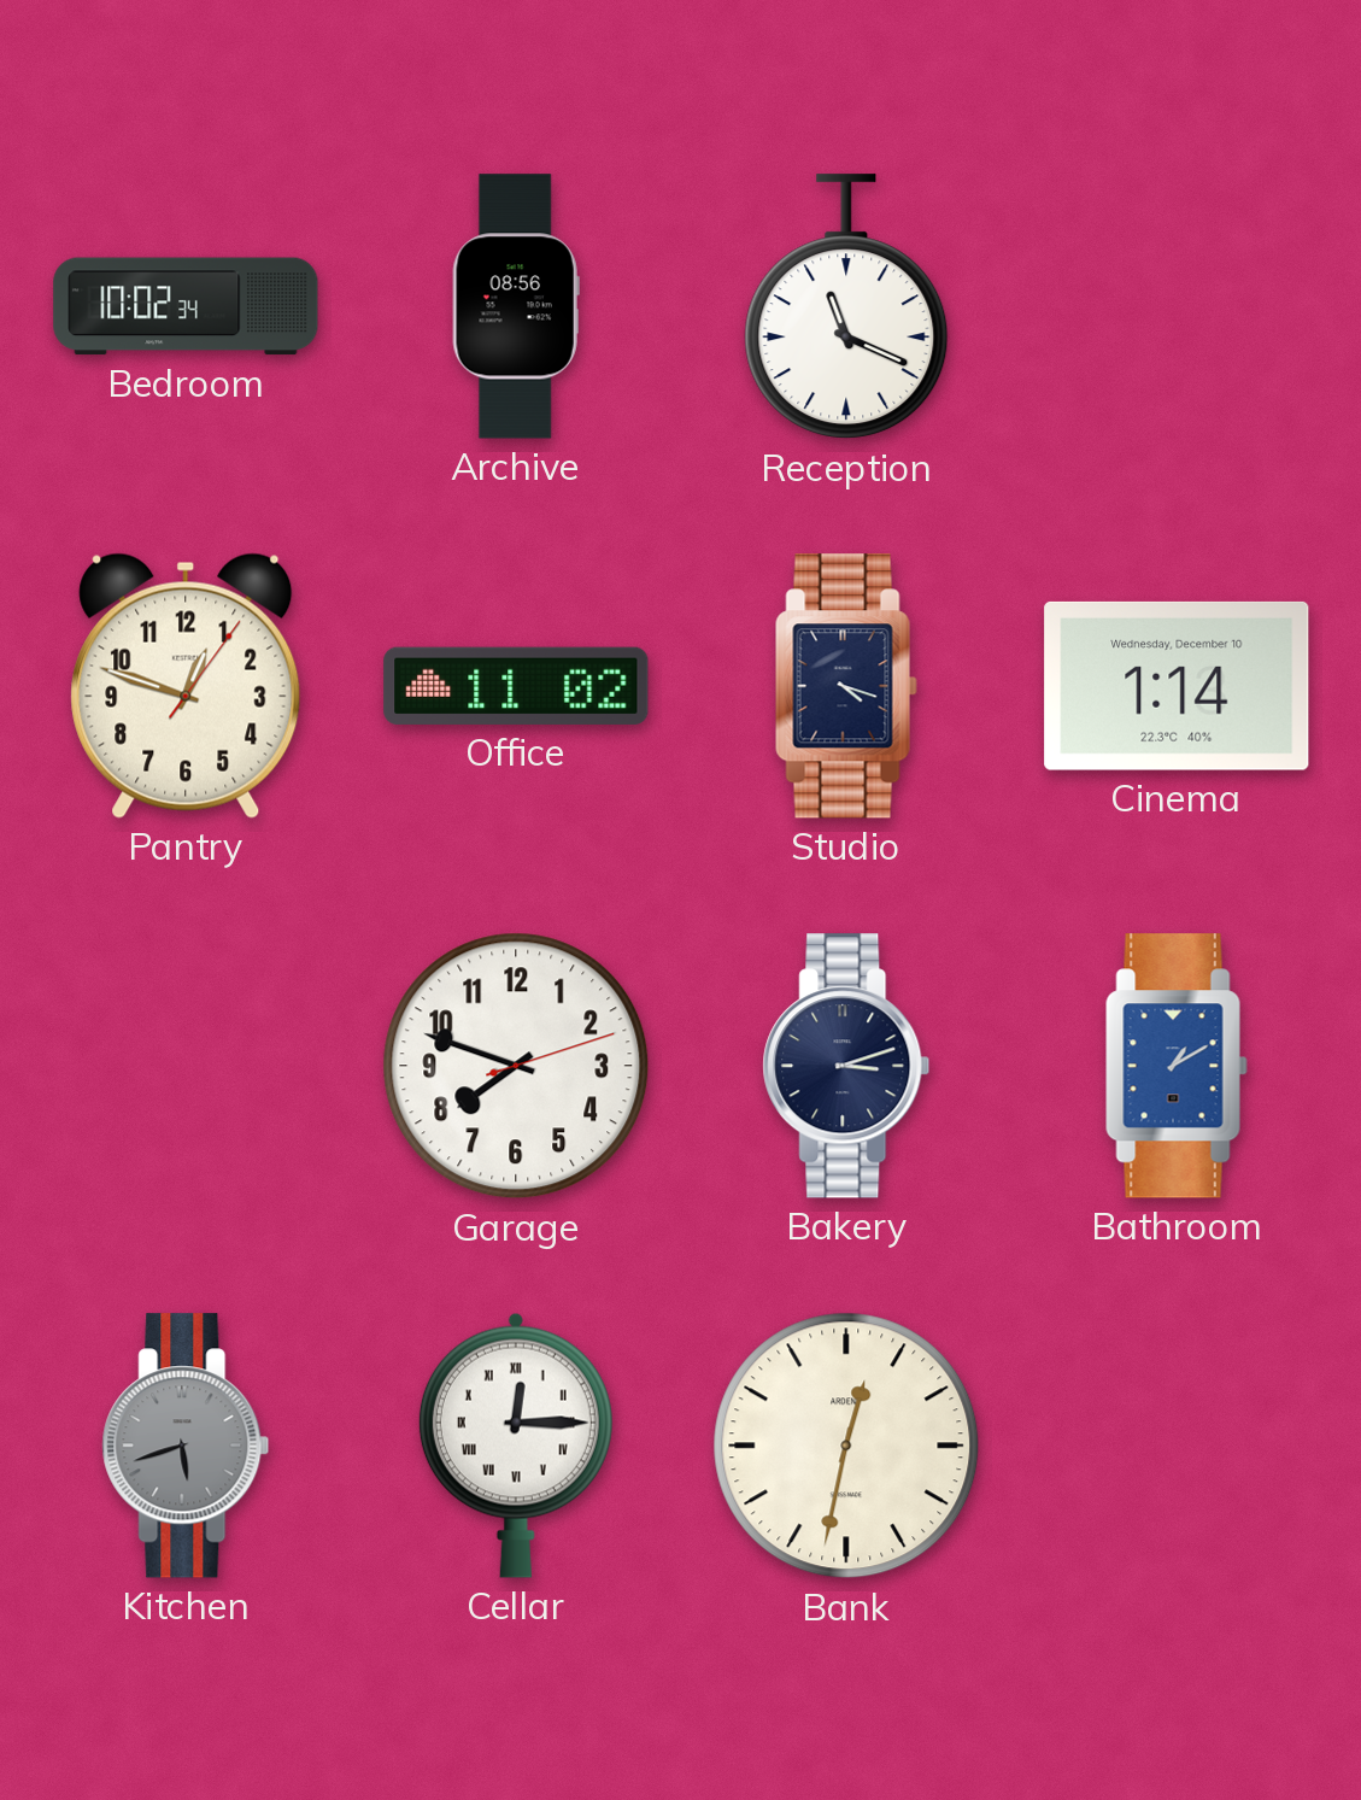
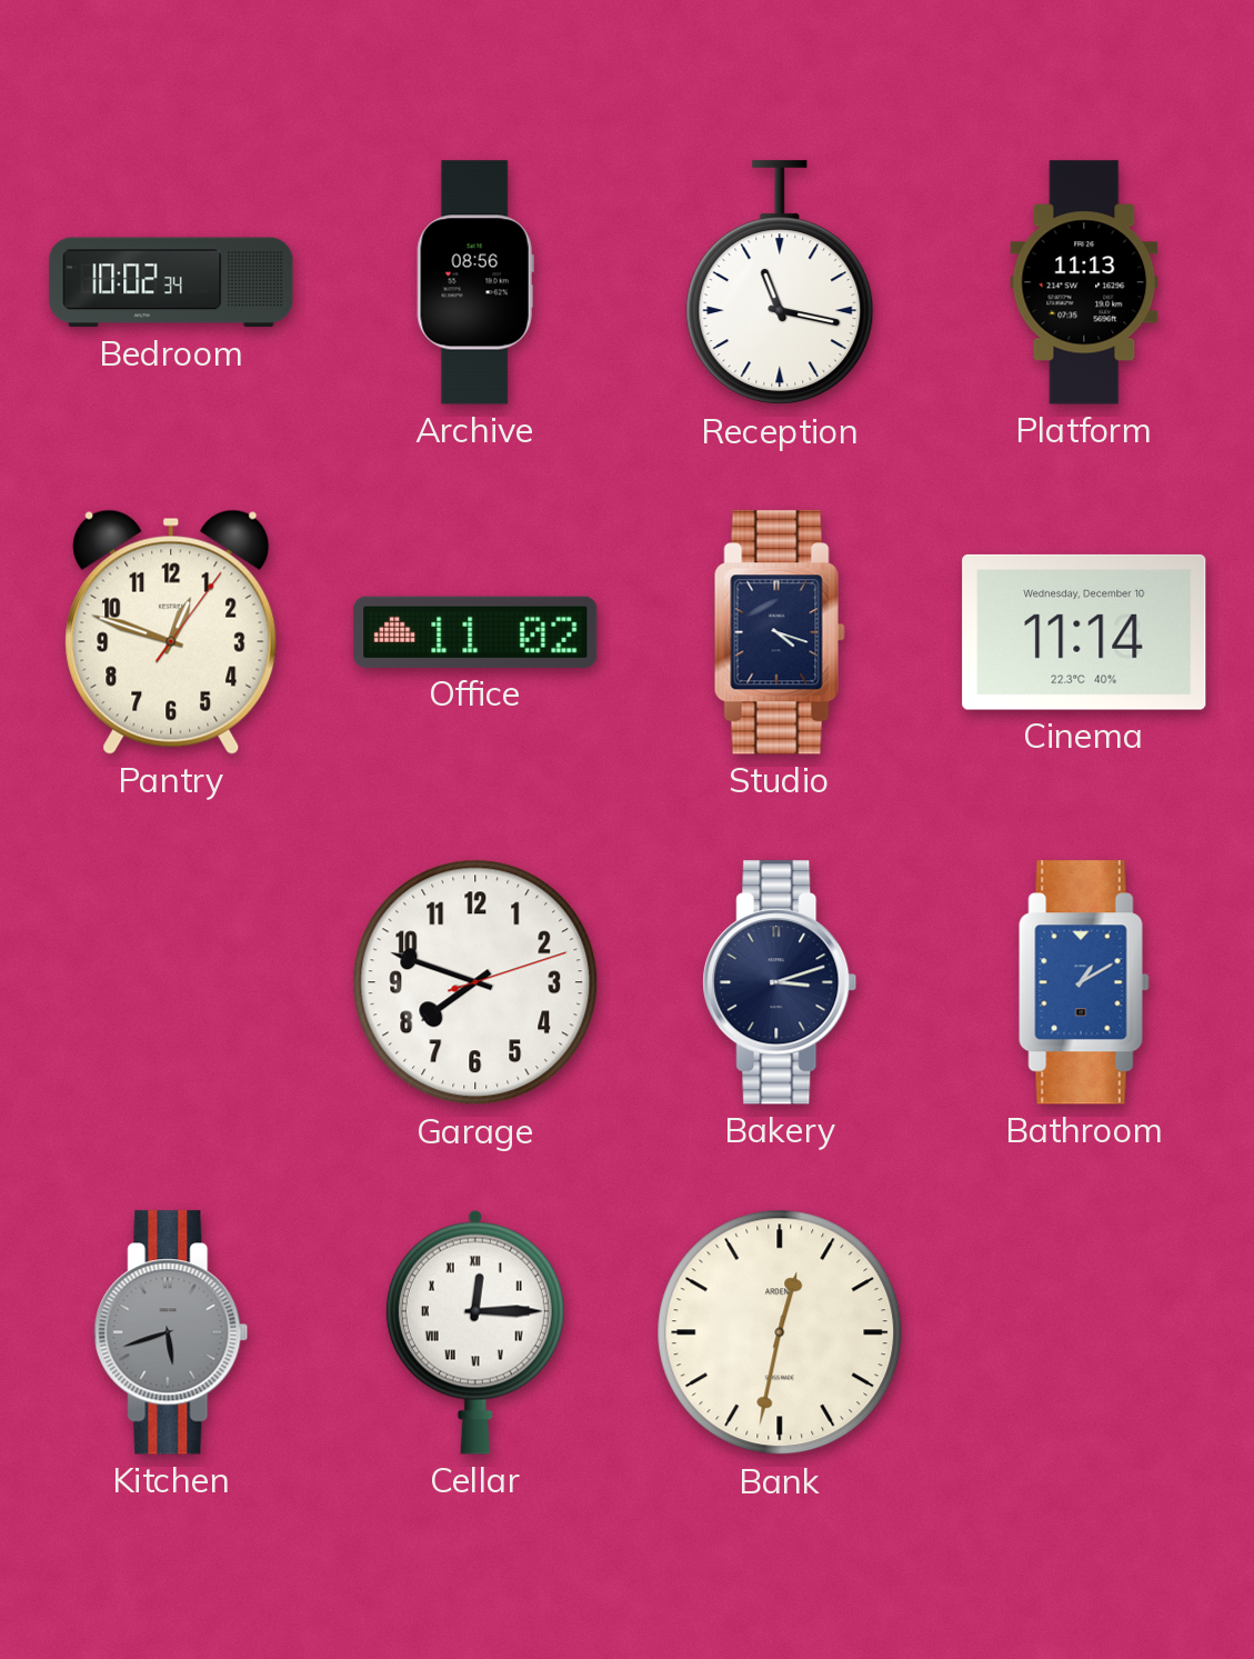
Reception: 11:19 -> 11:17
Platform: none -> 11:13
Cinema: 1:14 -> 11:14
